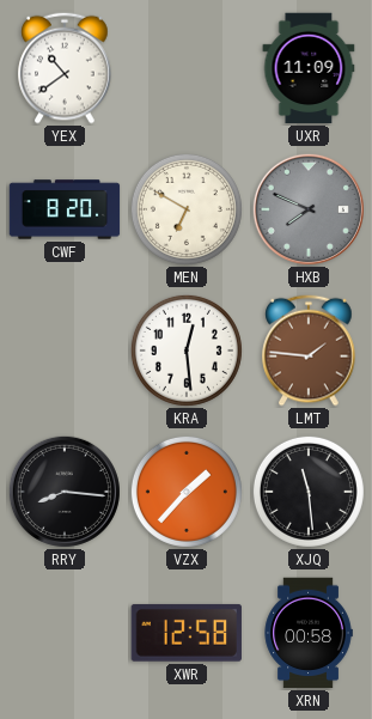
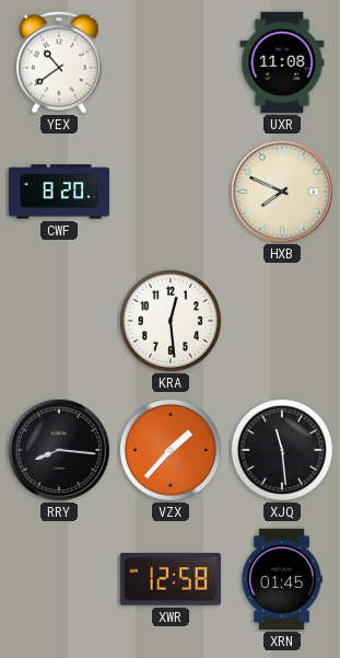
UXR: 11:09 -> 11:08
MEN: 6:50 -> none
HXB dial: grey -> cream
LMT: 1:46 -> none
XRN: 00:58 -> 01:45
